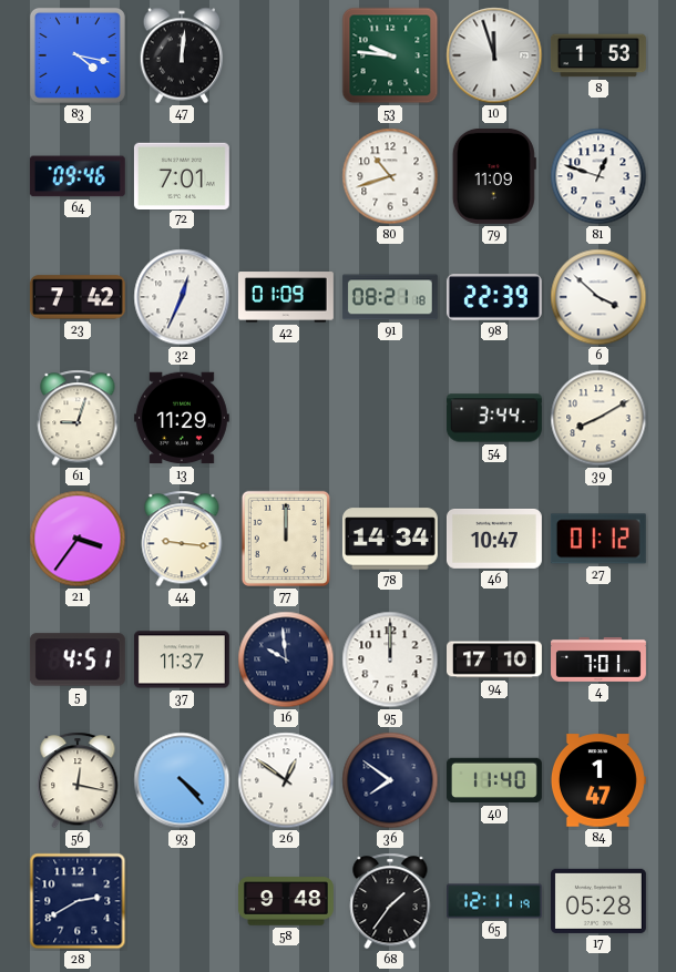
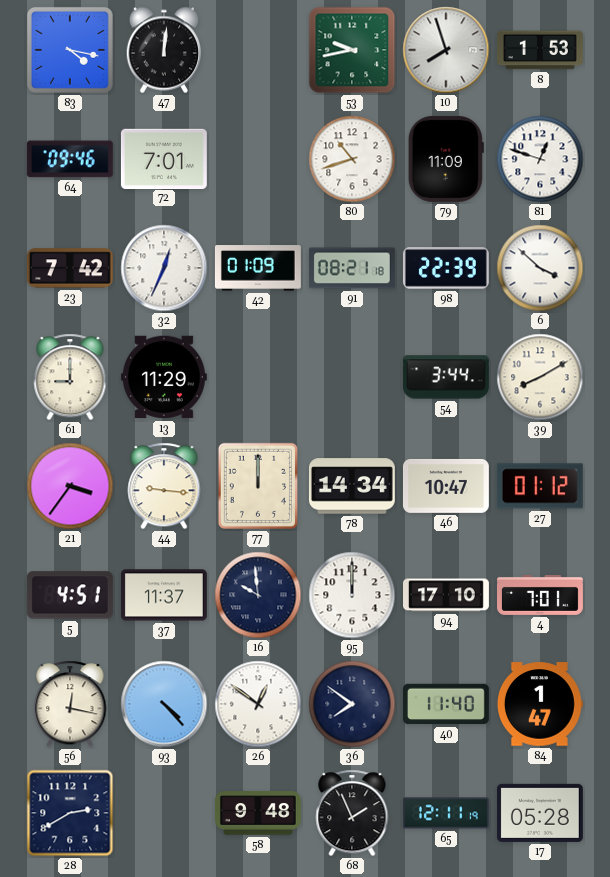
53: 9:46 -> 9:43
10: 11:57 -> 7:57
61: 9:03 -> 9:00
68: 1:36 -> 1:56
